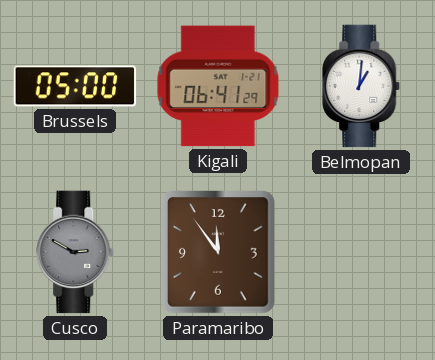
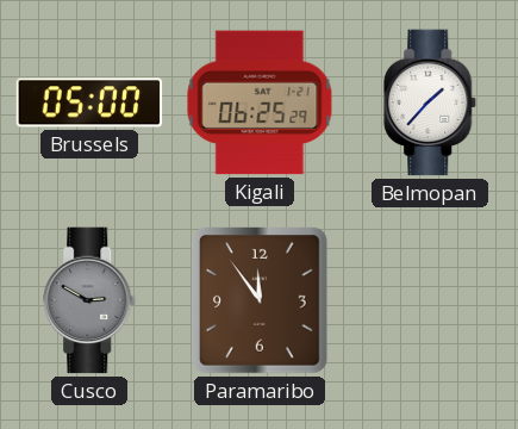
Kigali: 06:41 -> 06:25
Belmopan: 1:01 -> 1:37
